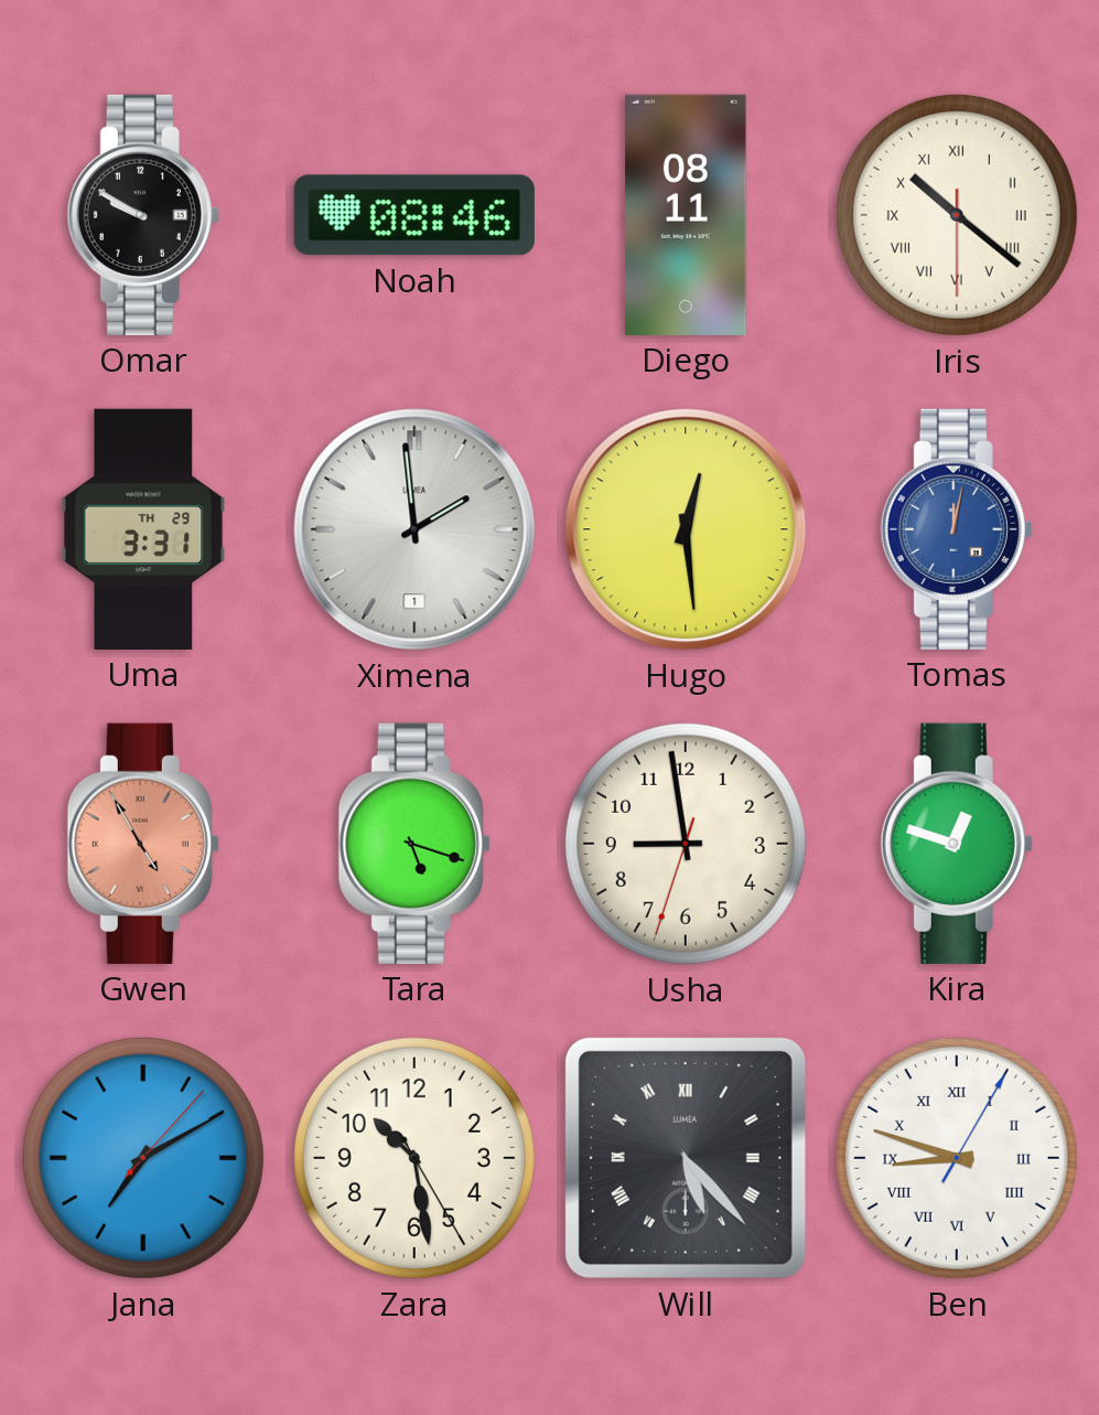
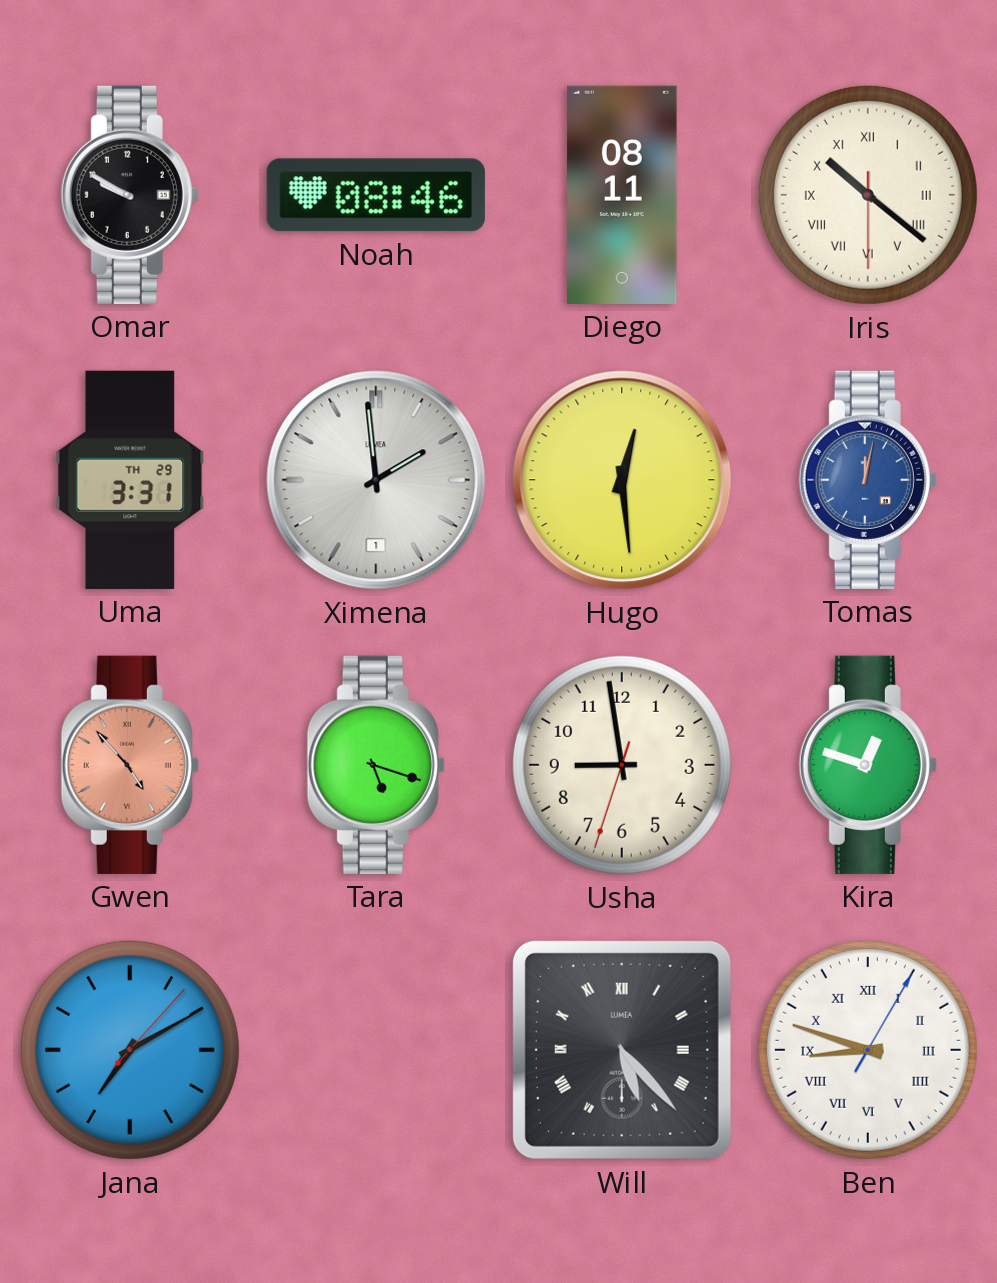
Gwen: 4:55 -> 4:53
Zara: 10:28 -> none
